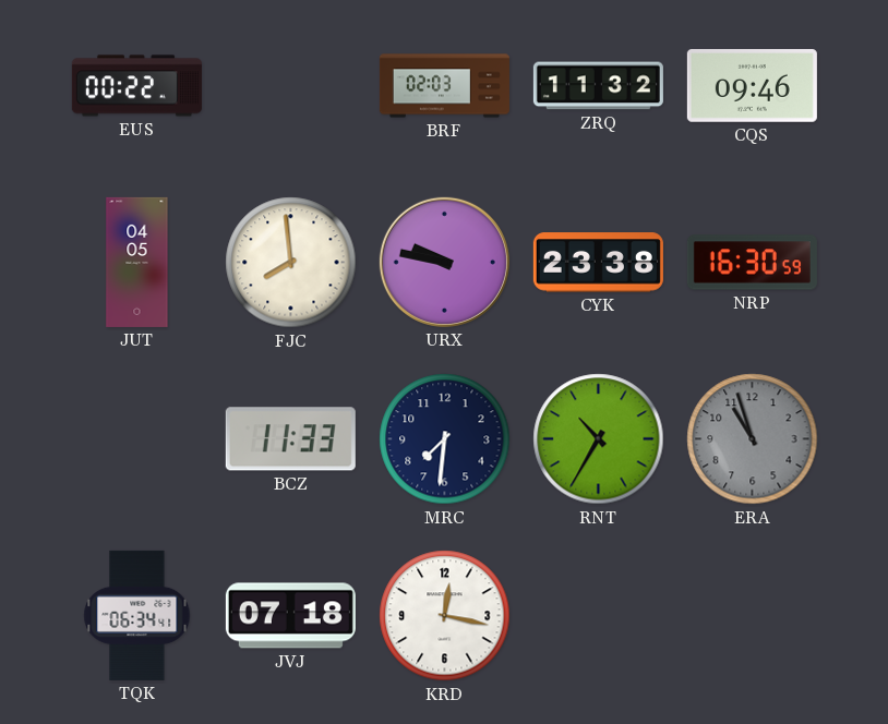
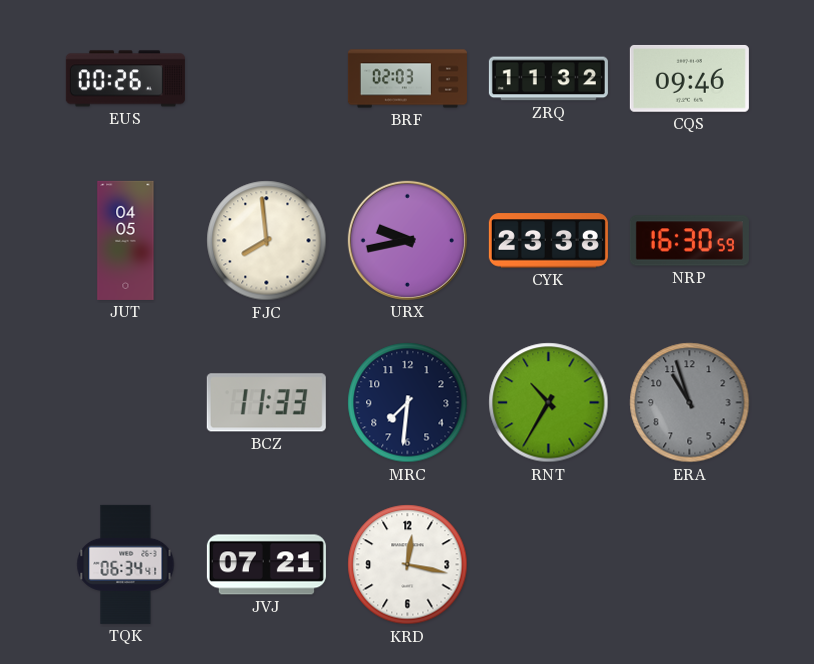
EUS: 00:22 -> 00:26
URX: 9:47 -> 9:43
JVJ: 07:18 -> 07:21
